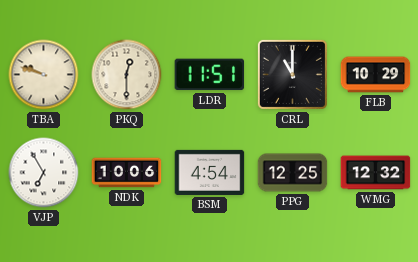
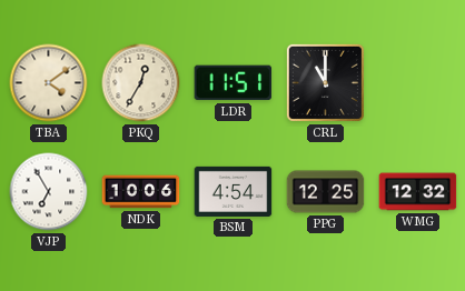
TBA: 9:48 -> 4:09
PKQ: 12:30 -> 12:35
FLB: 10:29 -> none
